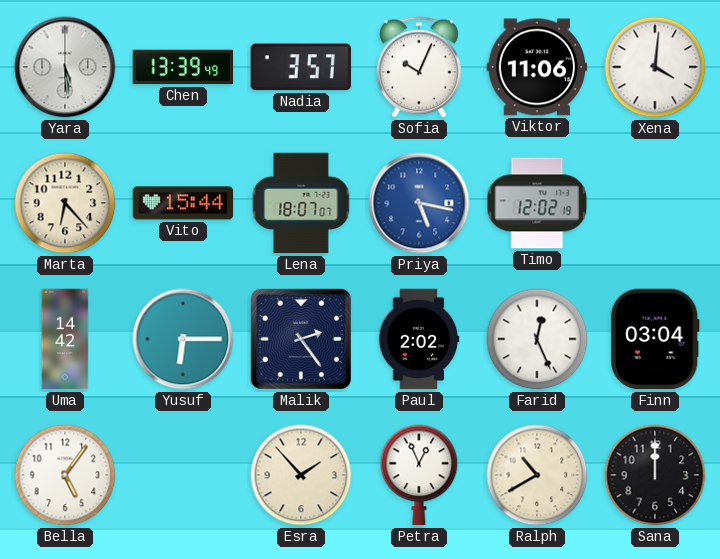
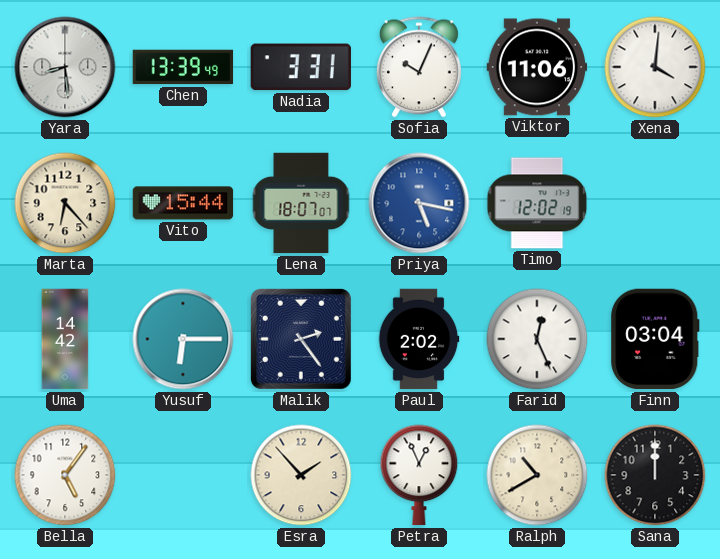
Yara: 5:29 -> 8:29
Nadia: 3:57 -> 3:31
